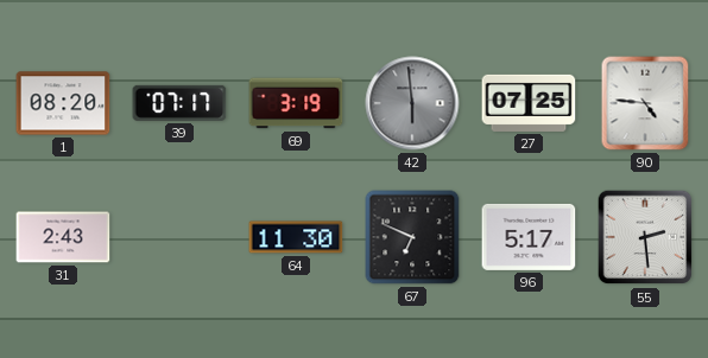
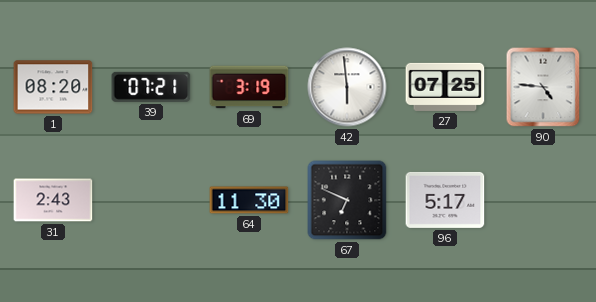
39: 07:17 -> 07:21
42 dial: grey -> white
55: 2:29 -> none
